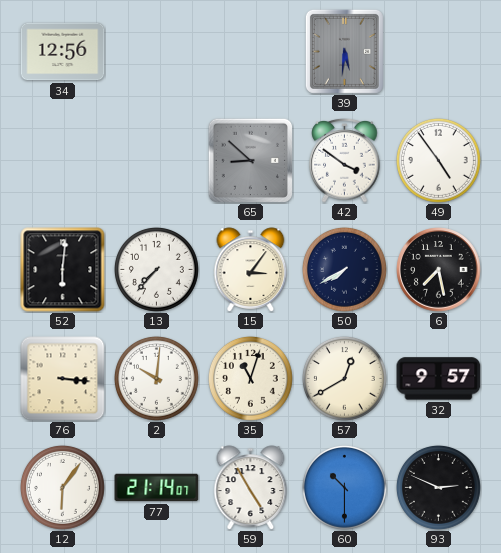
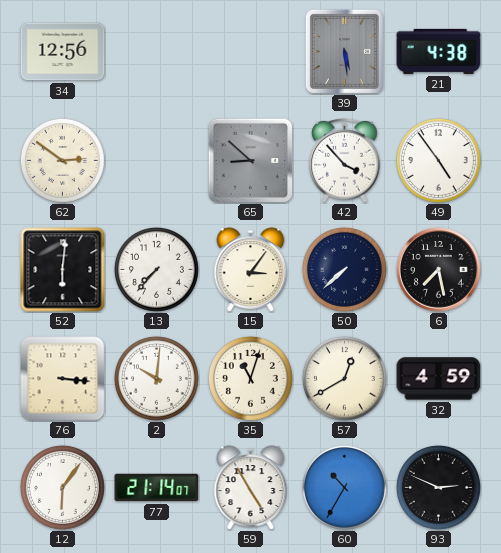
39: 5:31 -> 5:29
21: none -> 4:38
62: none -> 2:51
42: 3:51 -> 3:53
50: 7:40 -> 7:38
32: 9:57 -> 4:59
60: 10:30 -> 10:35
